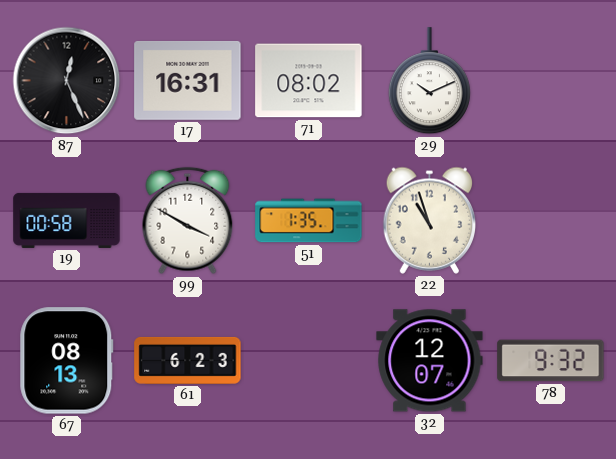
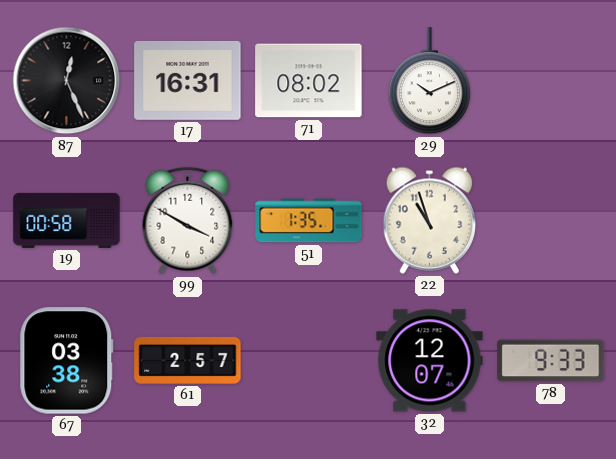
67: 08:13 -> 03:38
61: 6:23 -> 2:57
78: 9:32 -> 9:33
